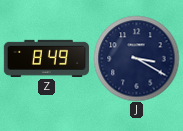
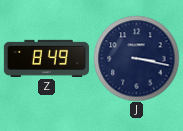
J: 3:20 -> 3:17
